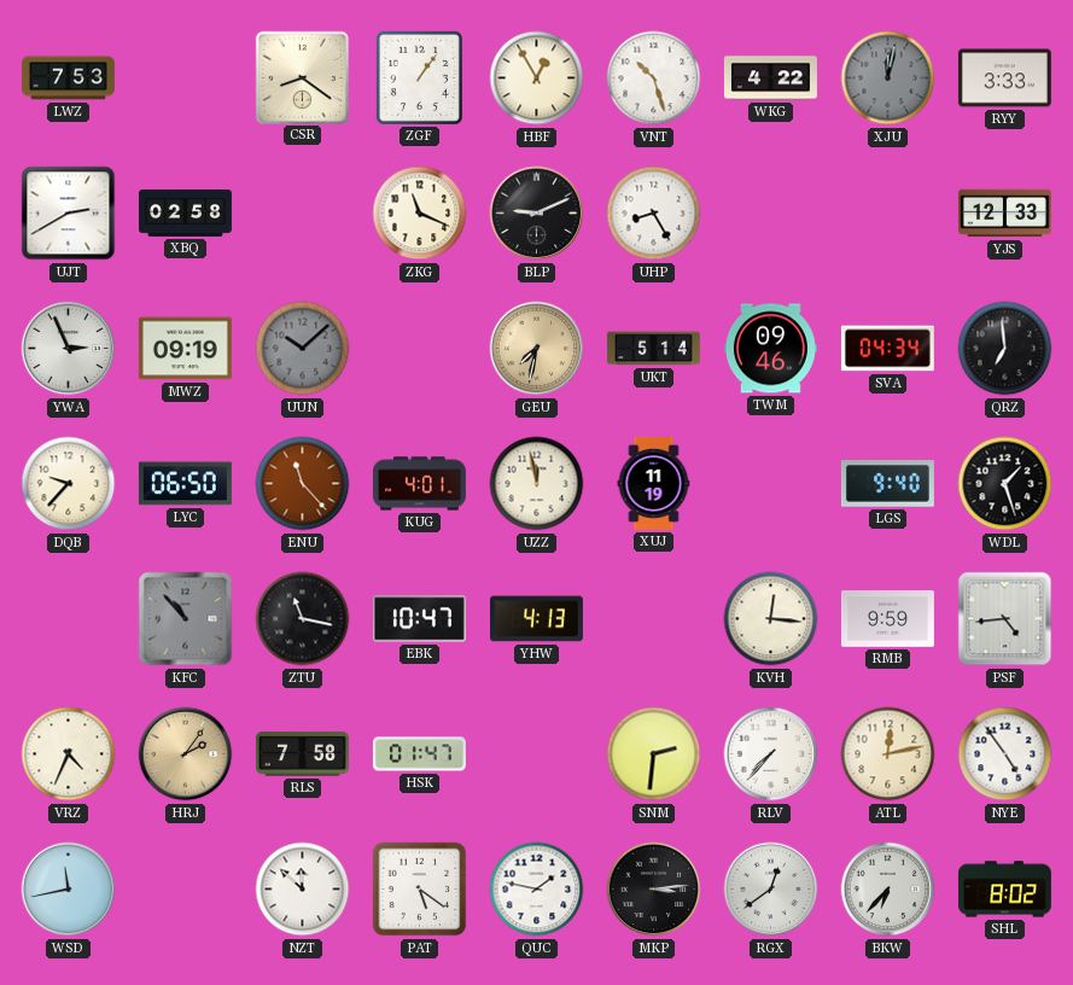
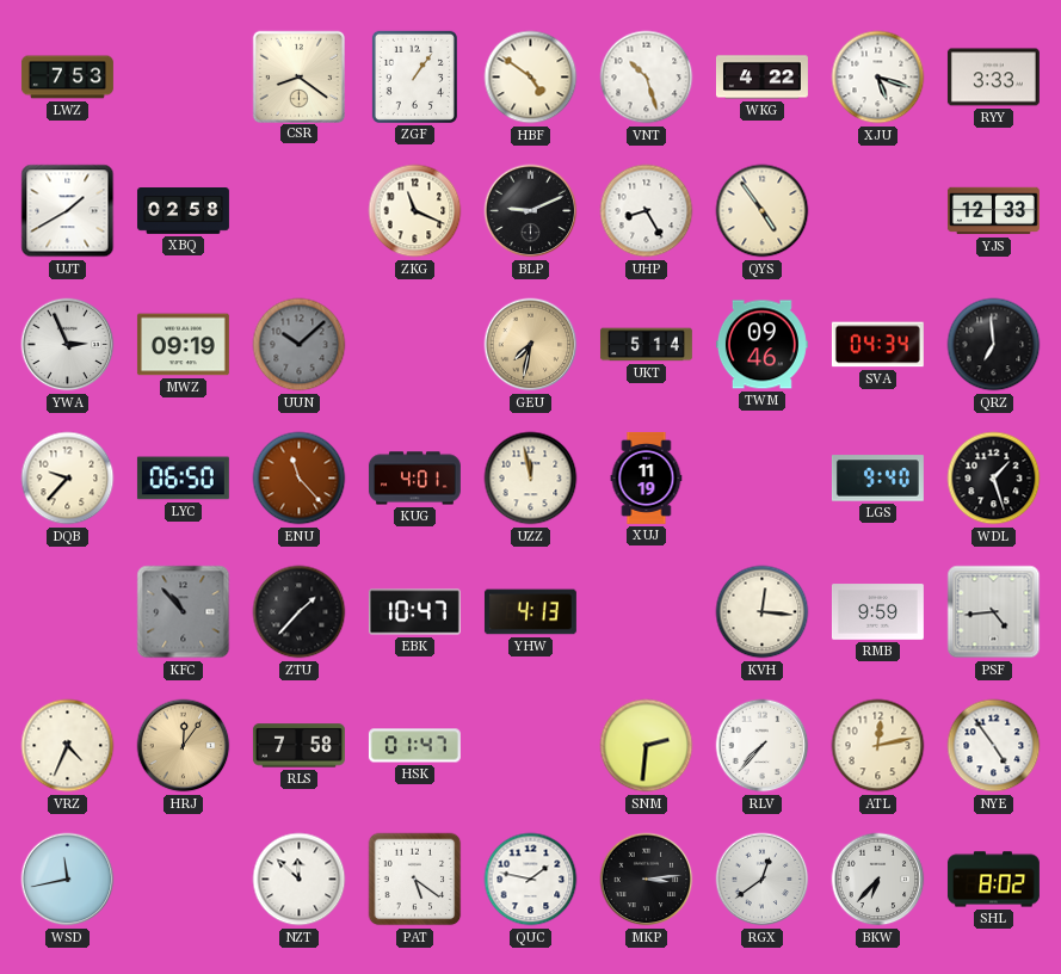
HBF: 12:55 -> 4:51
XJU: 12:02 -> 5:18
XJU dial: grey -> white
UJT: 2:40 -> 1:40
QYS: none -> 4:54
ZTU: 11:17 -> 1:37
HRJ: 2:06 -> 12:06
